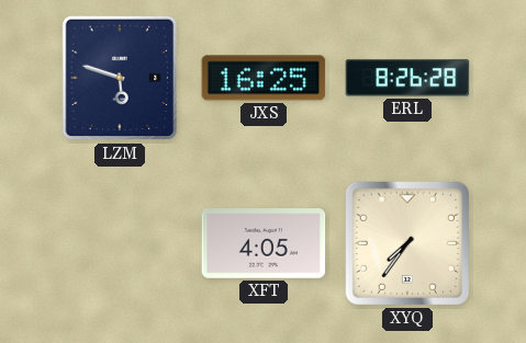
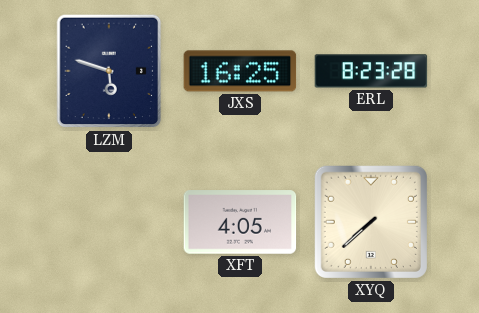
ERL: 8:26 -> 8:23
XYQ: 7:36 -> 7:38
